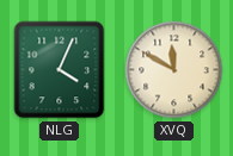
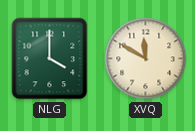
NLG: 4:04 -> 4:00
